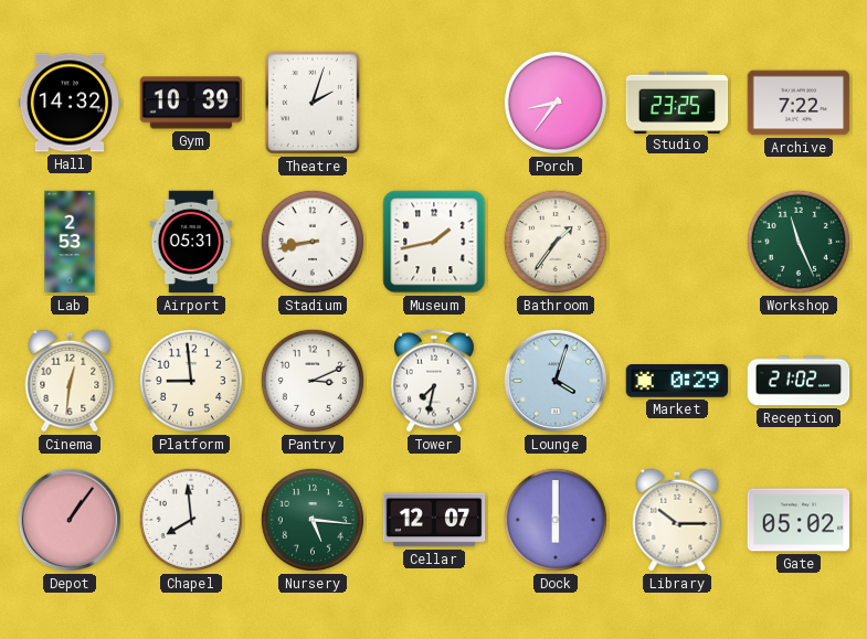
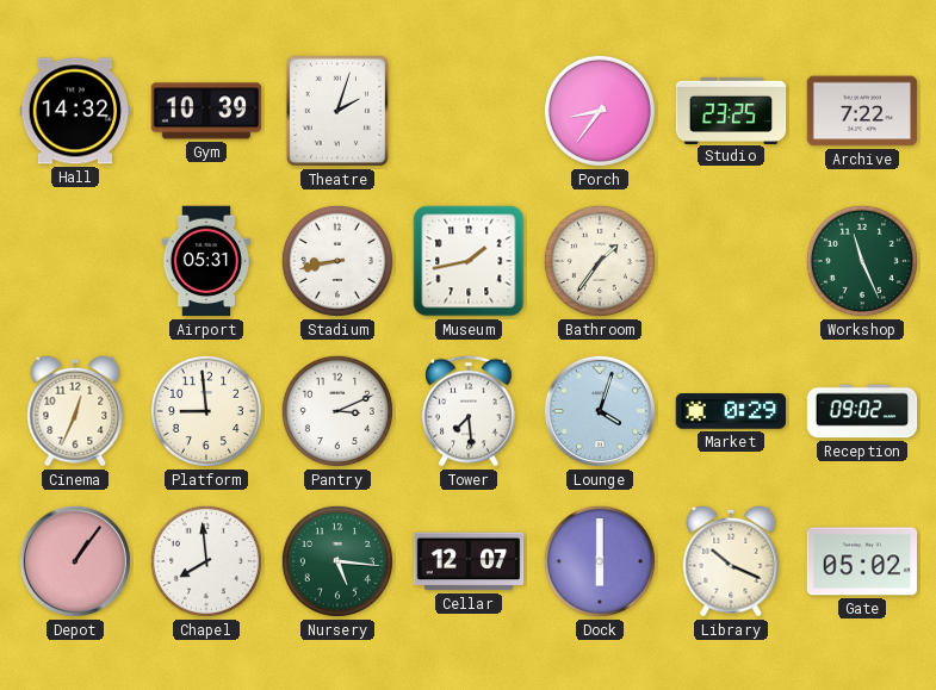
Lab: 2:53 -> none
Cinema: 12:31 -> 12:34
Tower: 7:32 -> 7:29
Reception: 21:02 -> 09:02
Library: 10:15 -> 10:19
